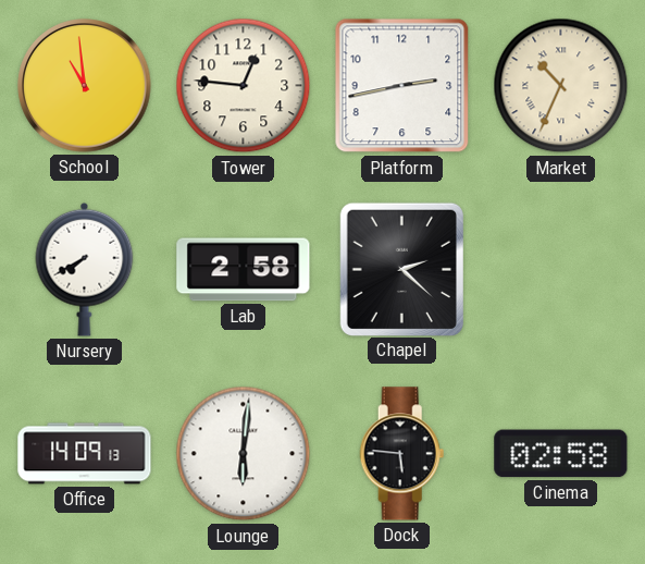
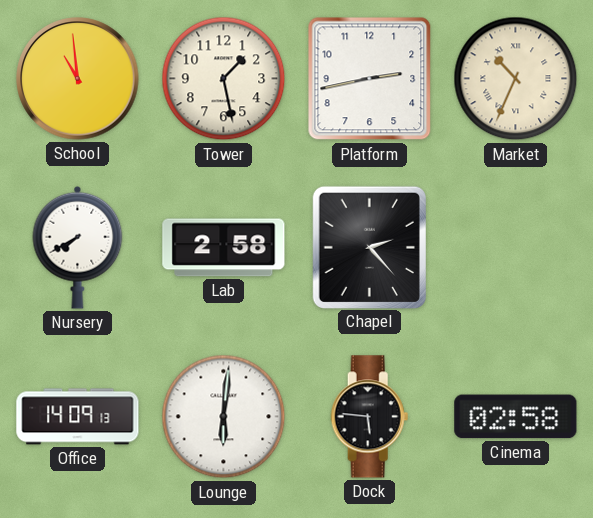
Tower: 12:46 -> 1:28
Chapel: 2:22 -> 2:23
